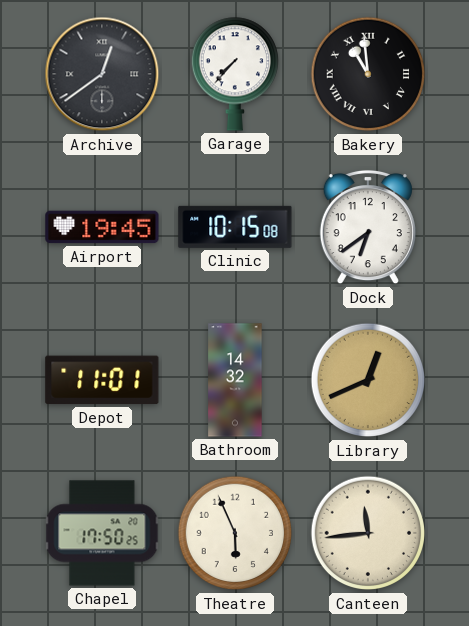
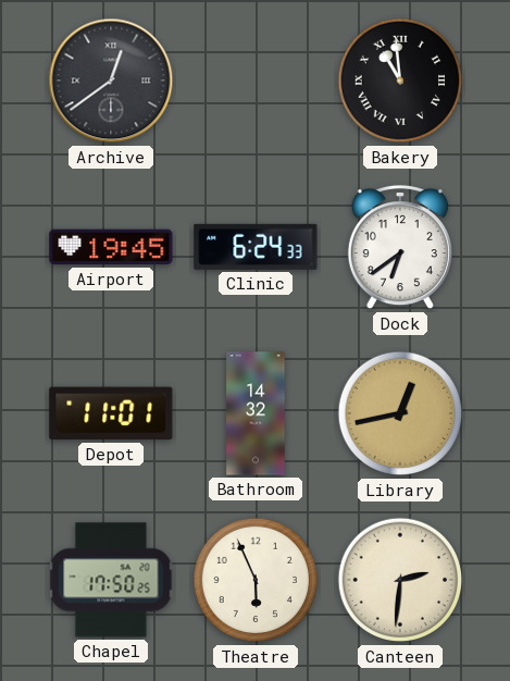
Garage: 7:37 -> none
Clinic: 10:15 -> 6:24
Library: 12:41 -> 12:43
Canteen: 11:44 -> 2:31
